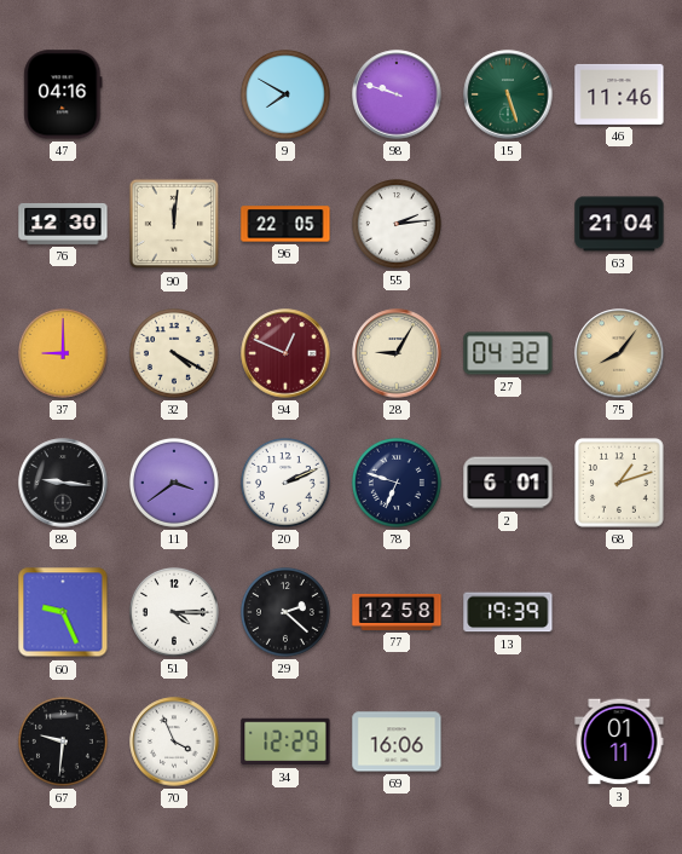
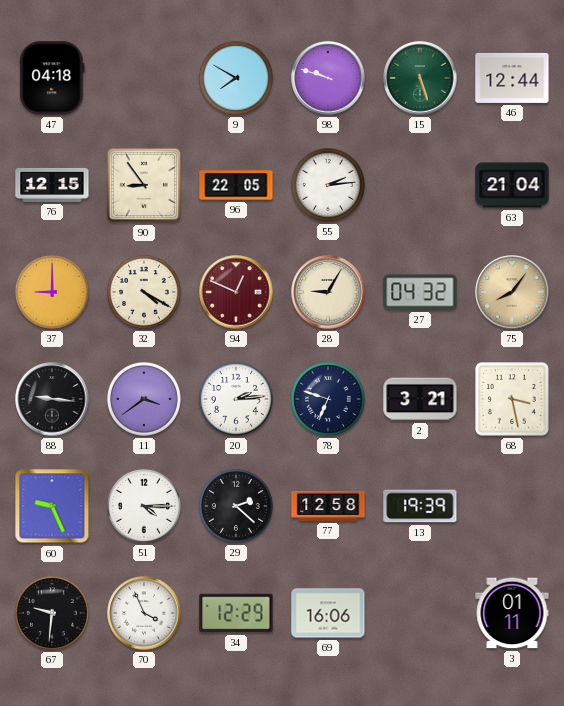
47: 04:16 -> 04:18
46: 11:46 -> 12:44
76: 12:30 -> 12:15
90: 12:01 -> 8:54
20: 2:11 -> 2:14
2: 6:01 -> 3:21
68: 1:12 -> 3:28
